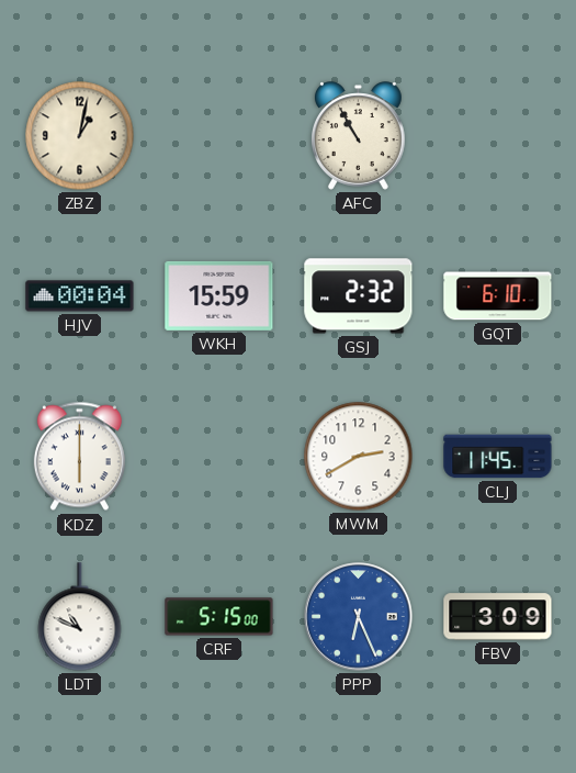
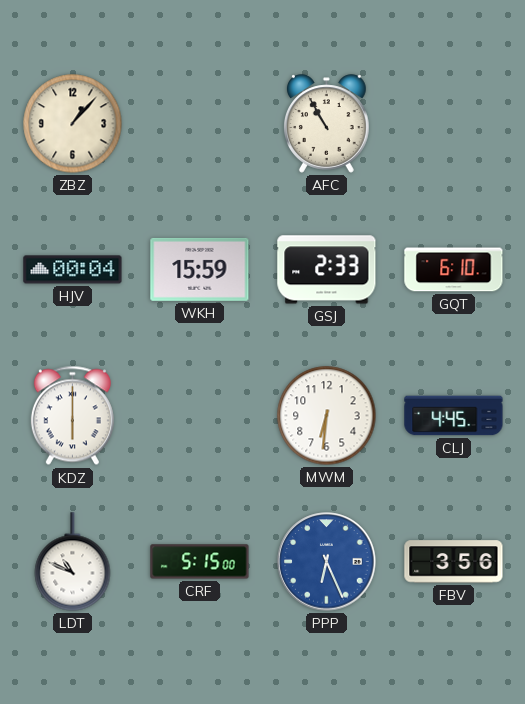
ZBZ: 1:02 -> 1:07
GSJ: 2:32 -> 2:33
MWM: 2:40 -> 6:31
CLJ: 11:45 -> 4:45
FBV: 3:09 -> 3:56
